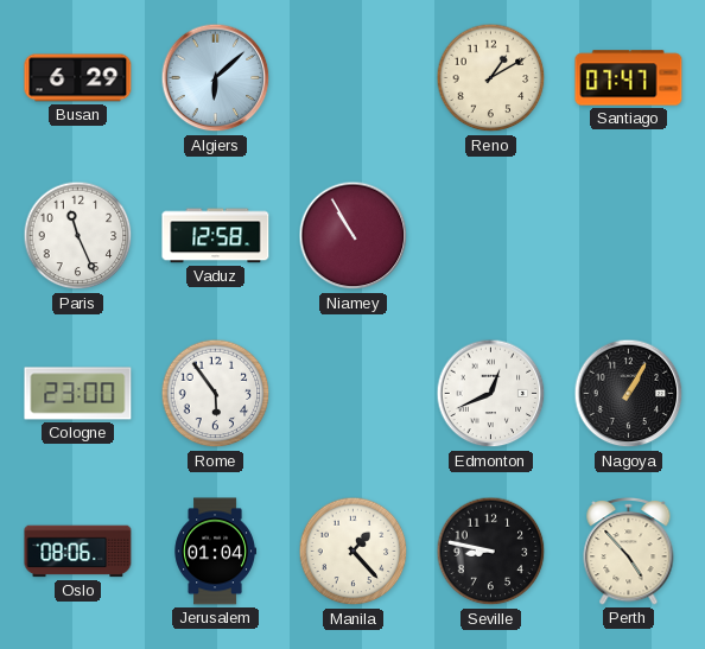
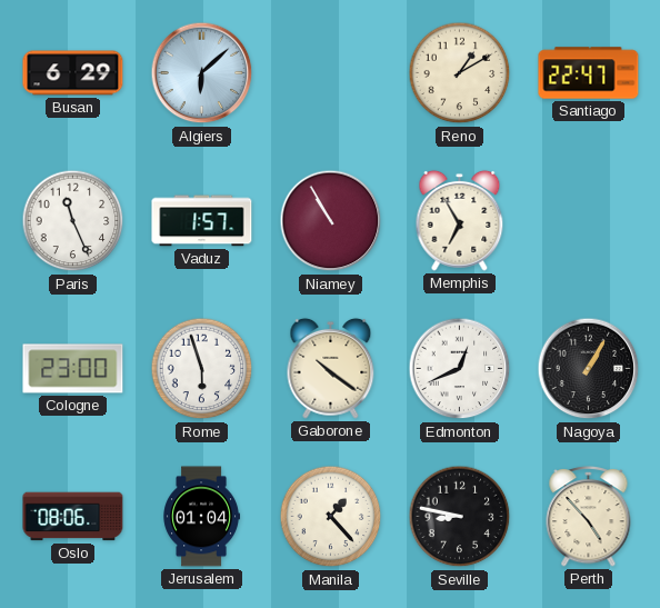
Santiago: 07:47 -> 22:47
Vaduz: 12:58 -> 1:57
Memphis: none -> 6:55
Rome: 5:54 -> 5:57
Gaborone: none -> 10:21
